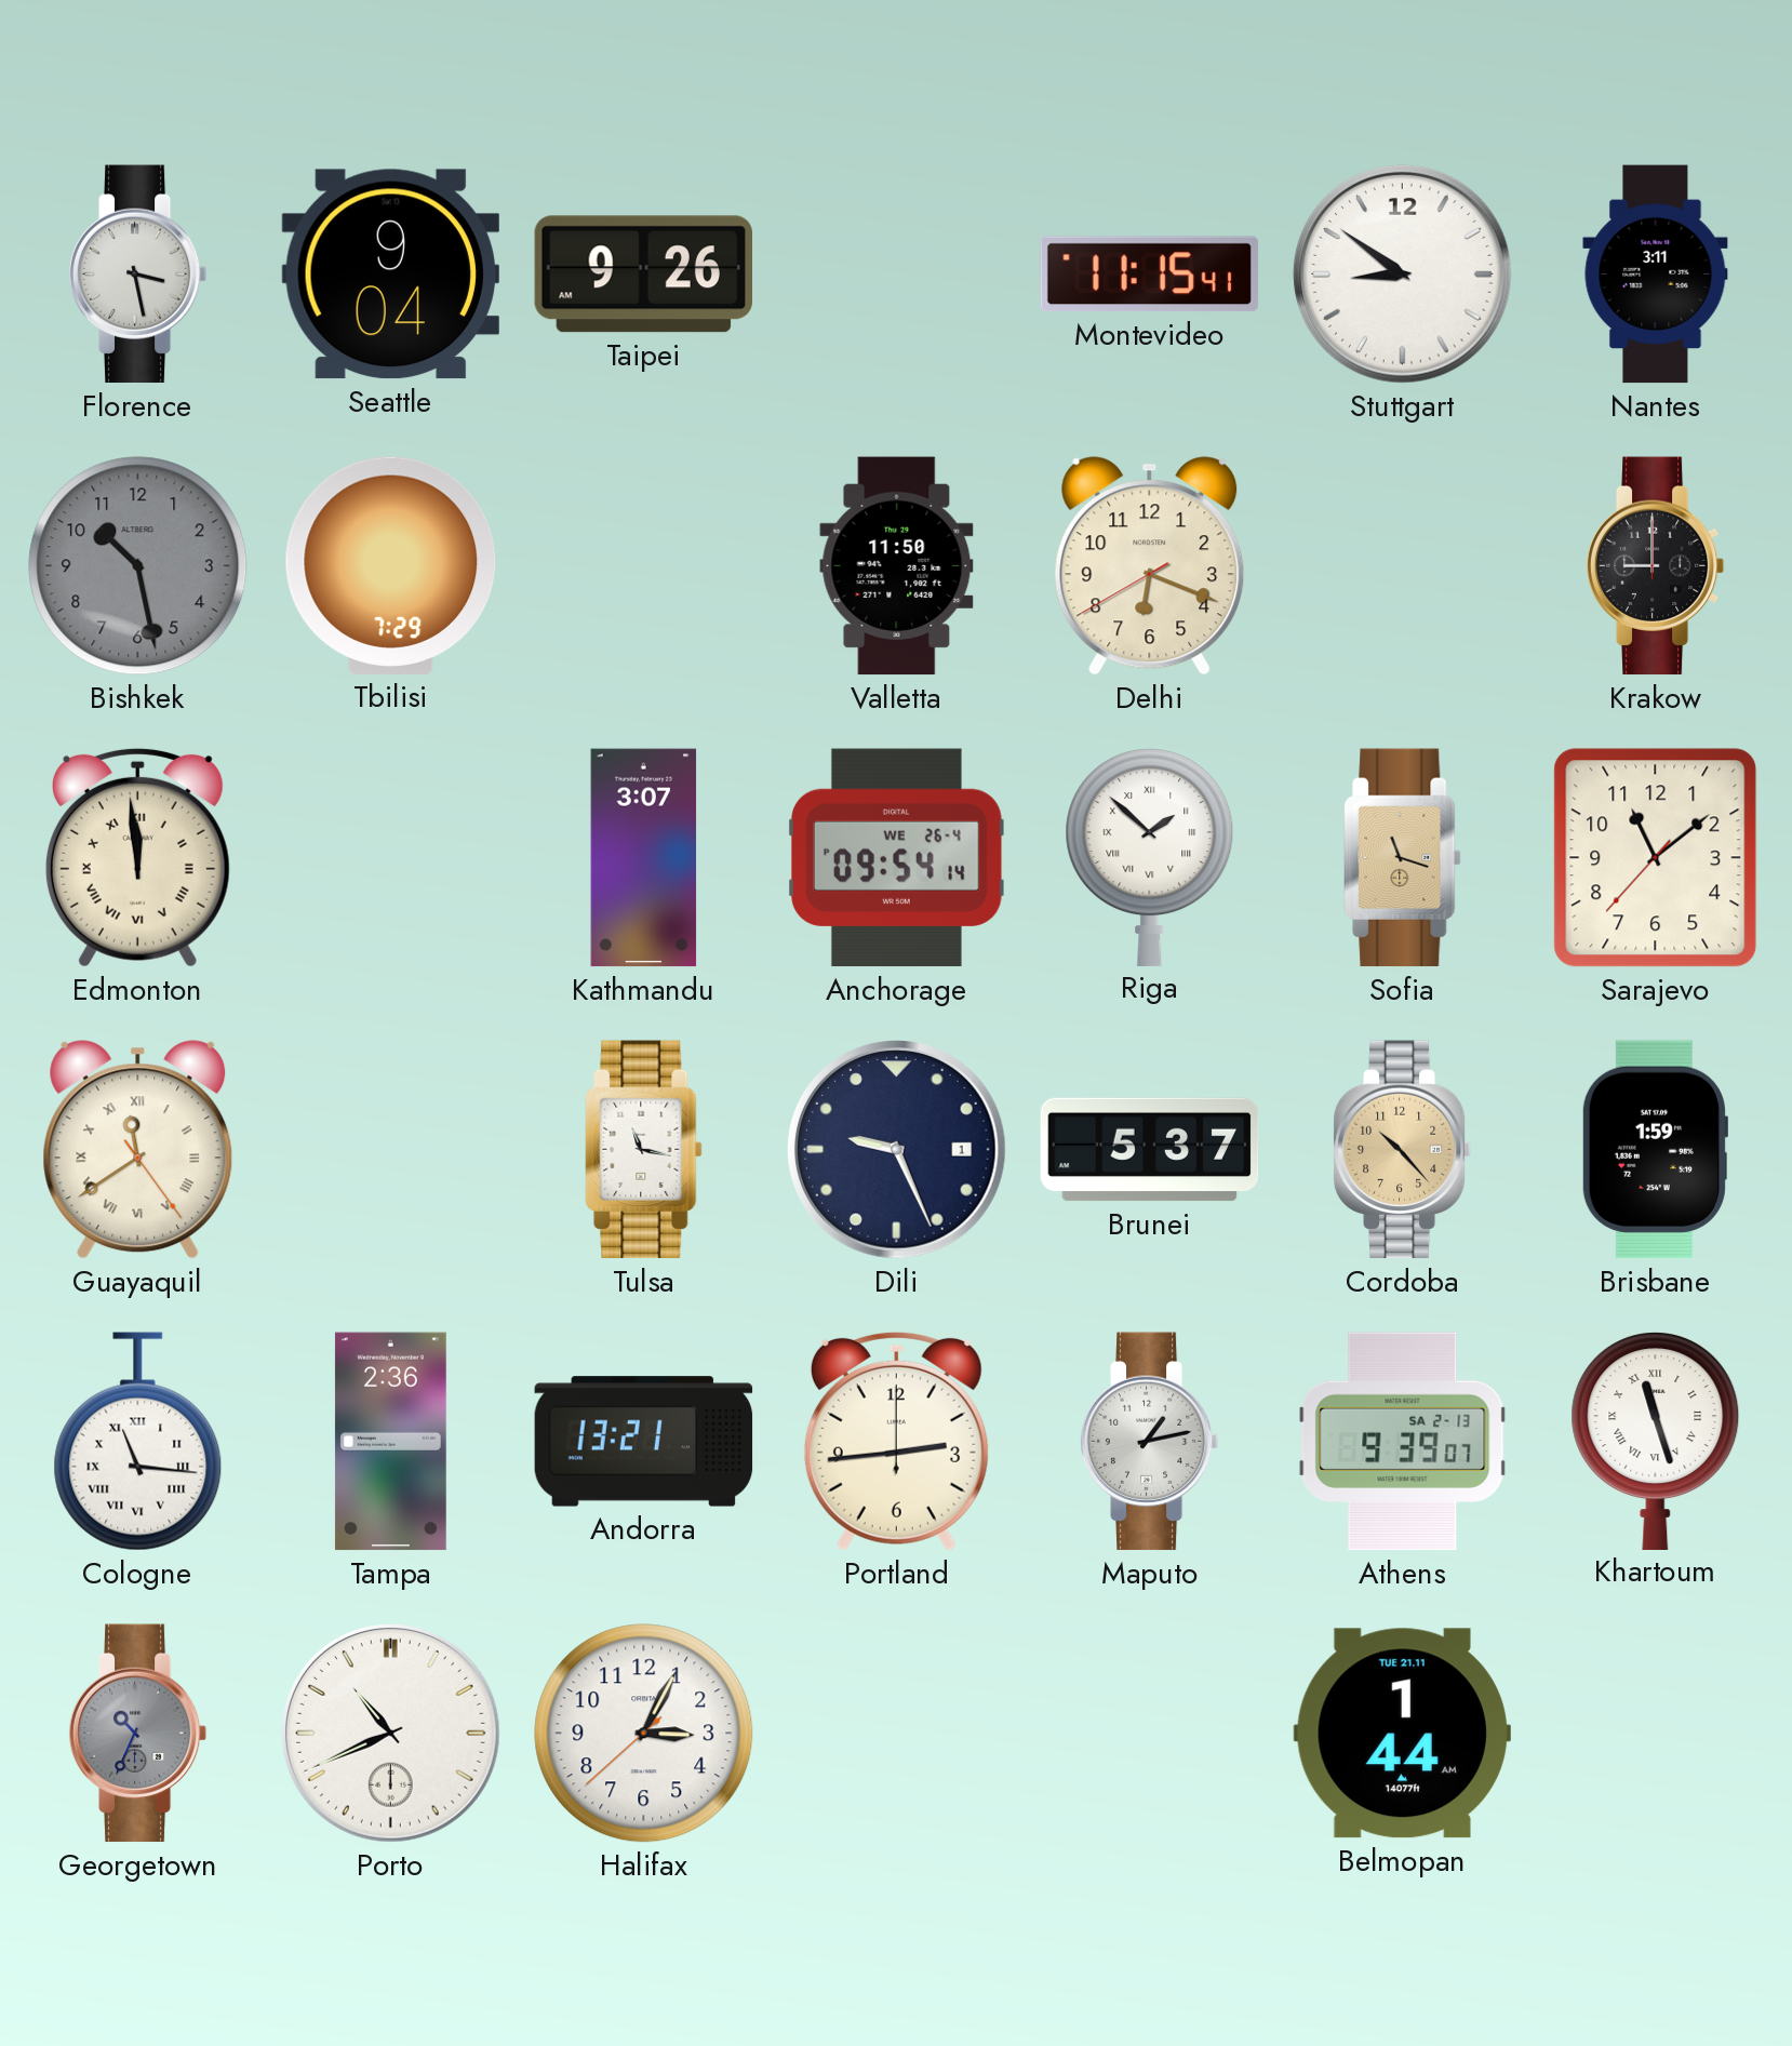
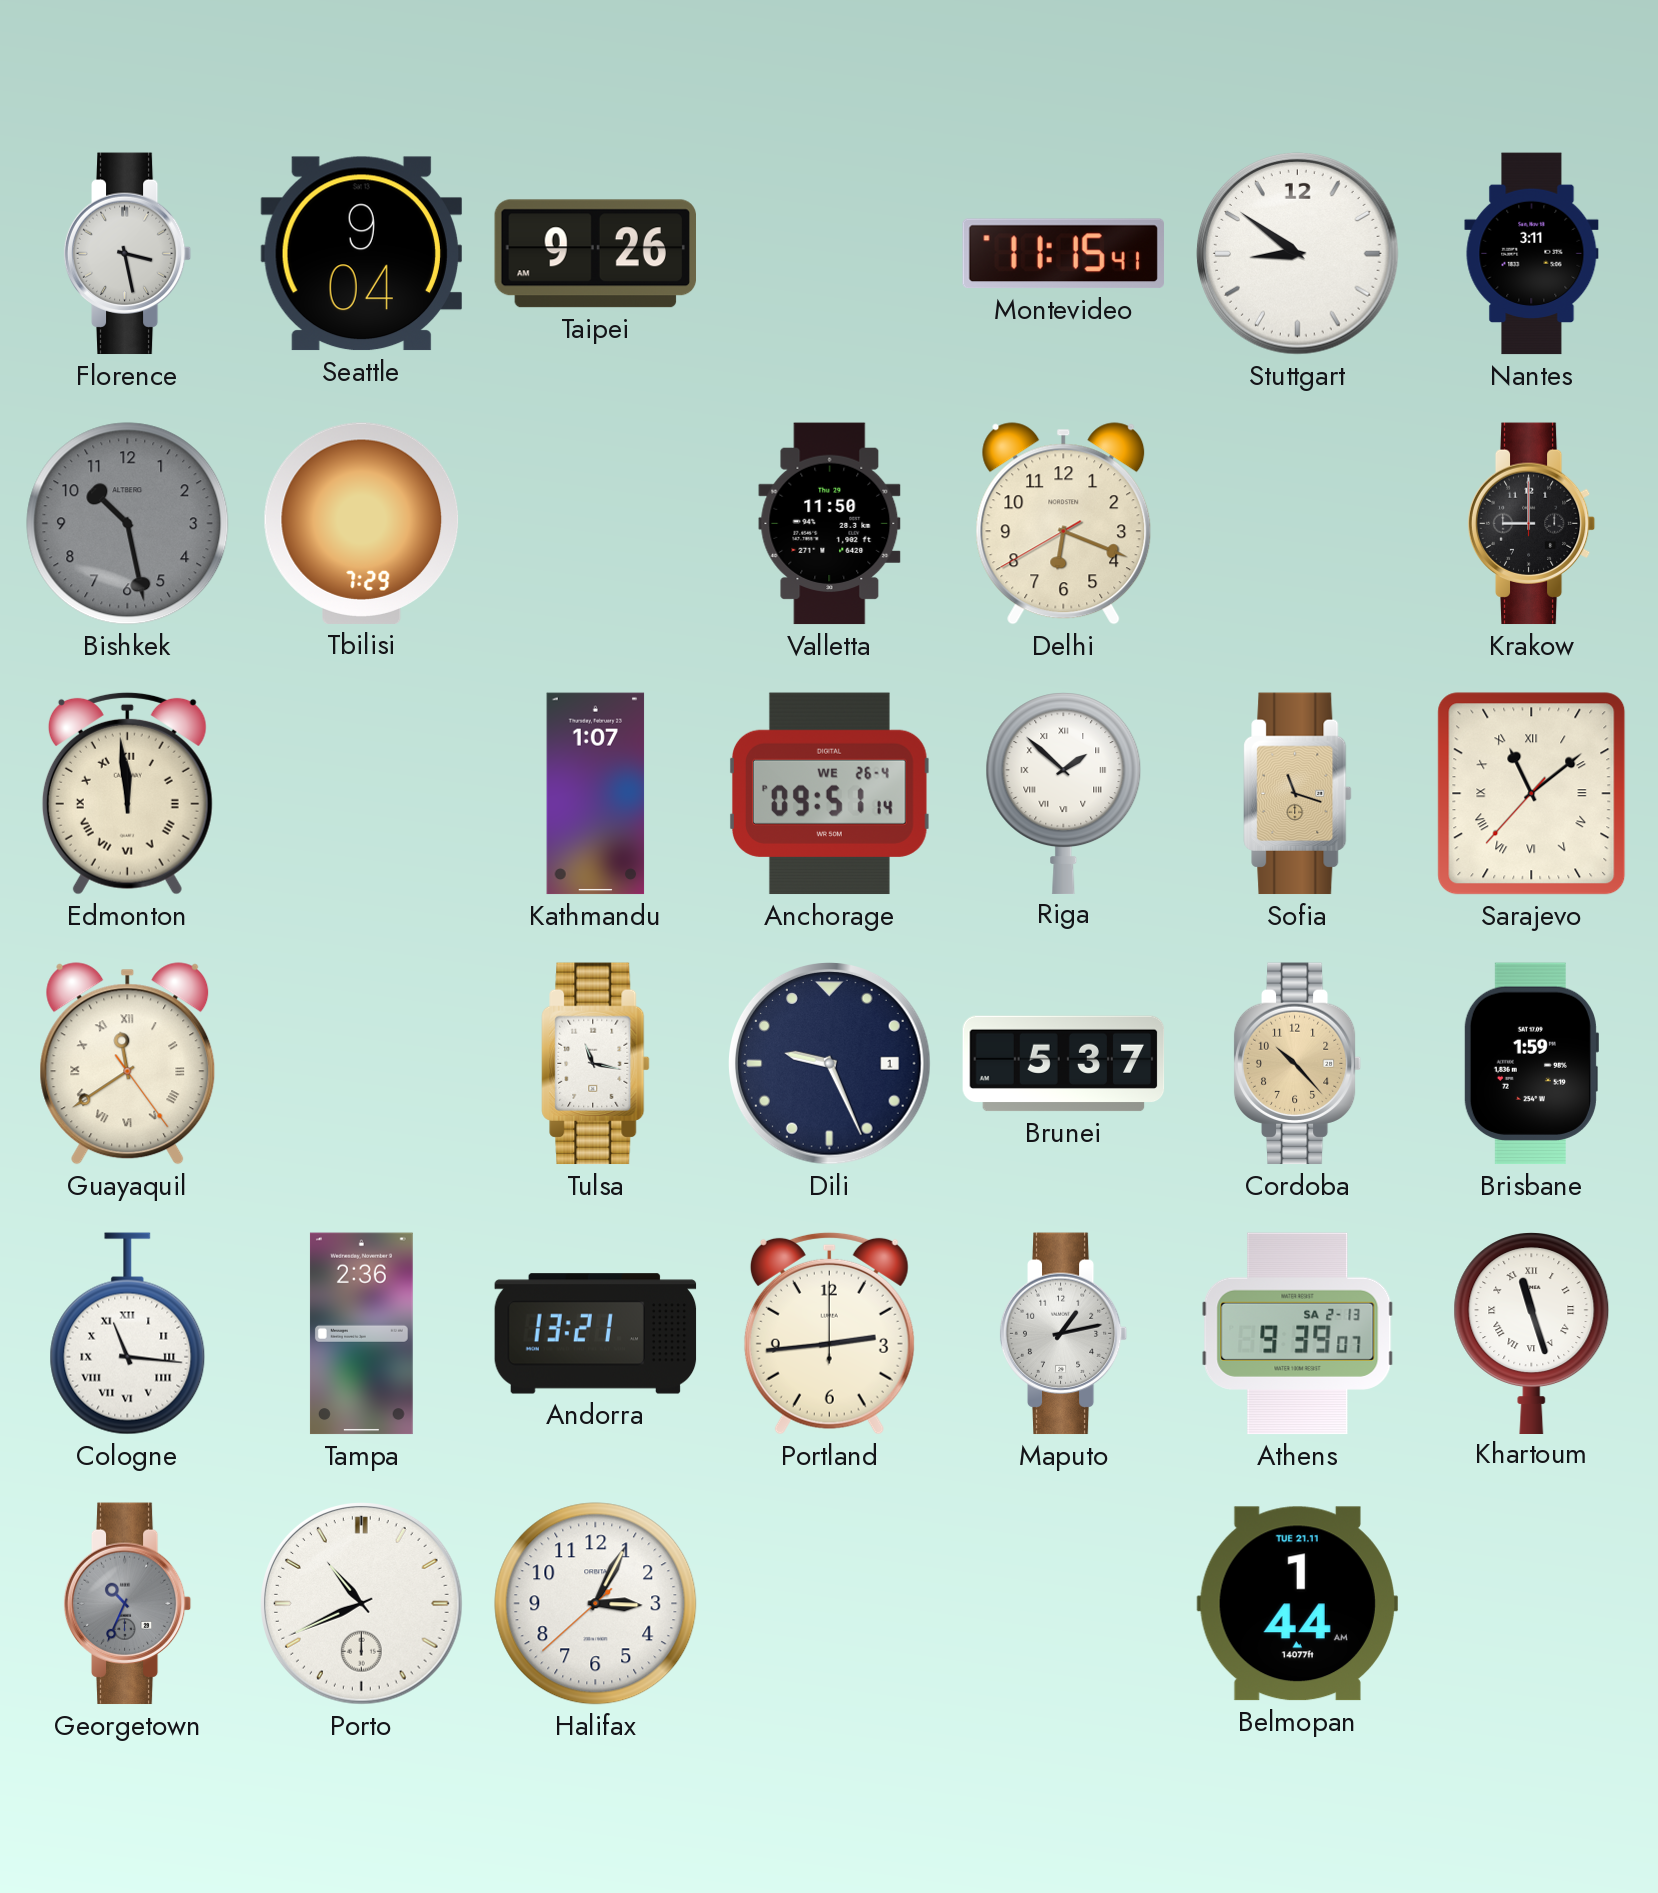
Kathmandu: 3:07 -> 1:07
Anchorage: 09:54 -> 09:51
Sarajevo numerals: Arabic -> Roman
